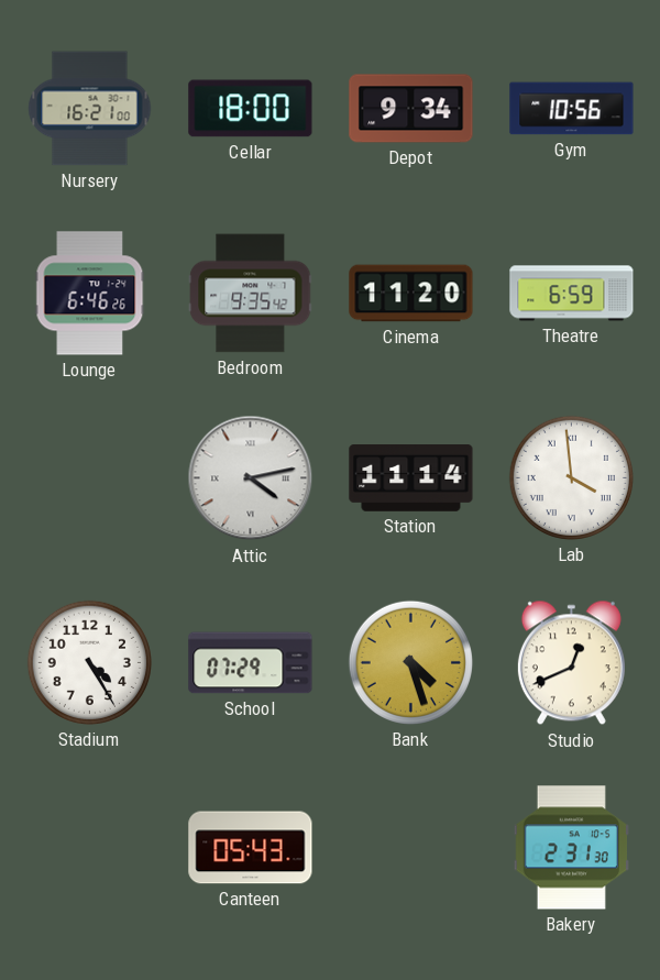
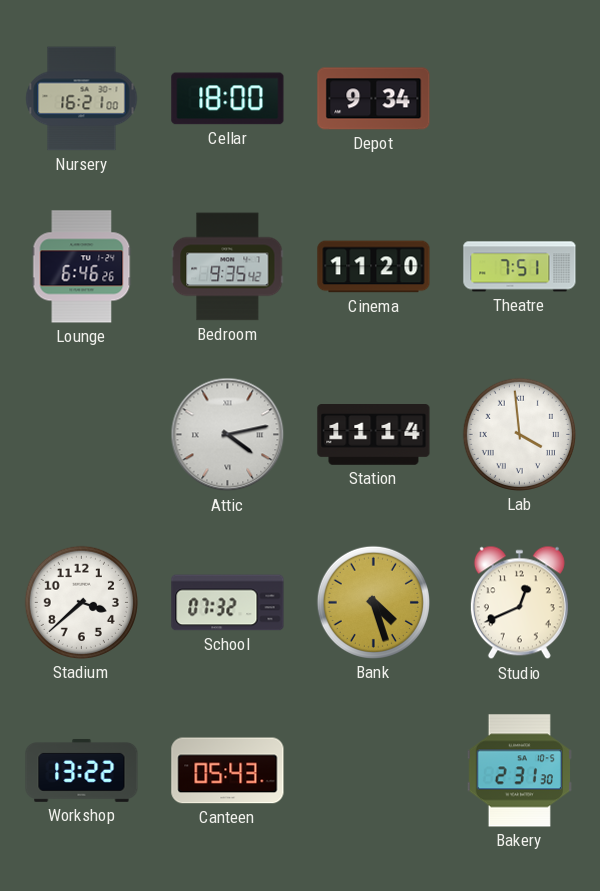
Gym: 10:56 -> none
Theatre: 6:59 -> 7:51
Stadium: 4:25 -> 3:38
School: 07:29 -> 07:32
Workshop: none -> 13:22
